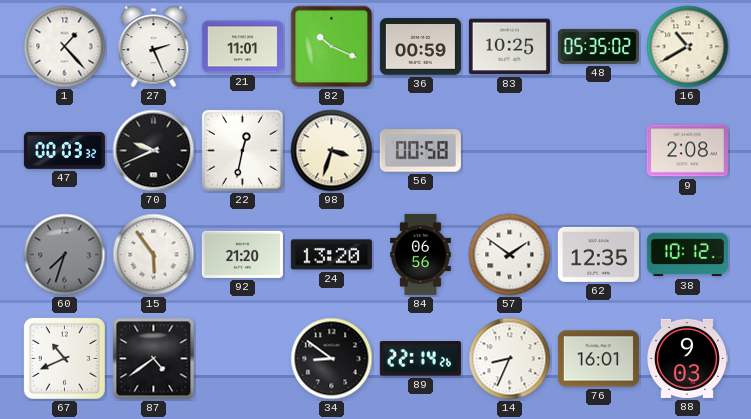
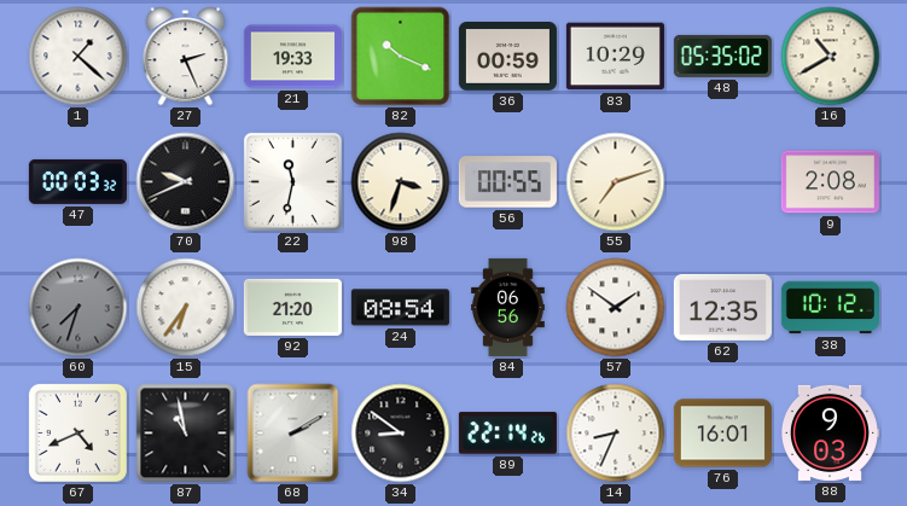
1: 1:23 -> 1:22
21: 11:01 -> 19:33
83: 10:25 -> 10:29
22: 12:32 -> 11:32
56: 00:58 -> 00:55
55: none -> 7:12
15: 5:54 -> 6:36
24: 13:20 -> 08:54
67: 10:41 -> 4:41
87: 4:39 -> 10:58
68: none -> 2:10
